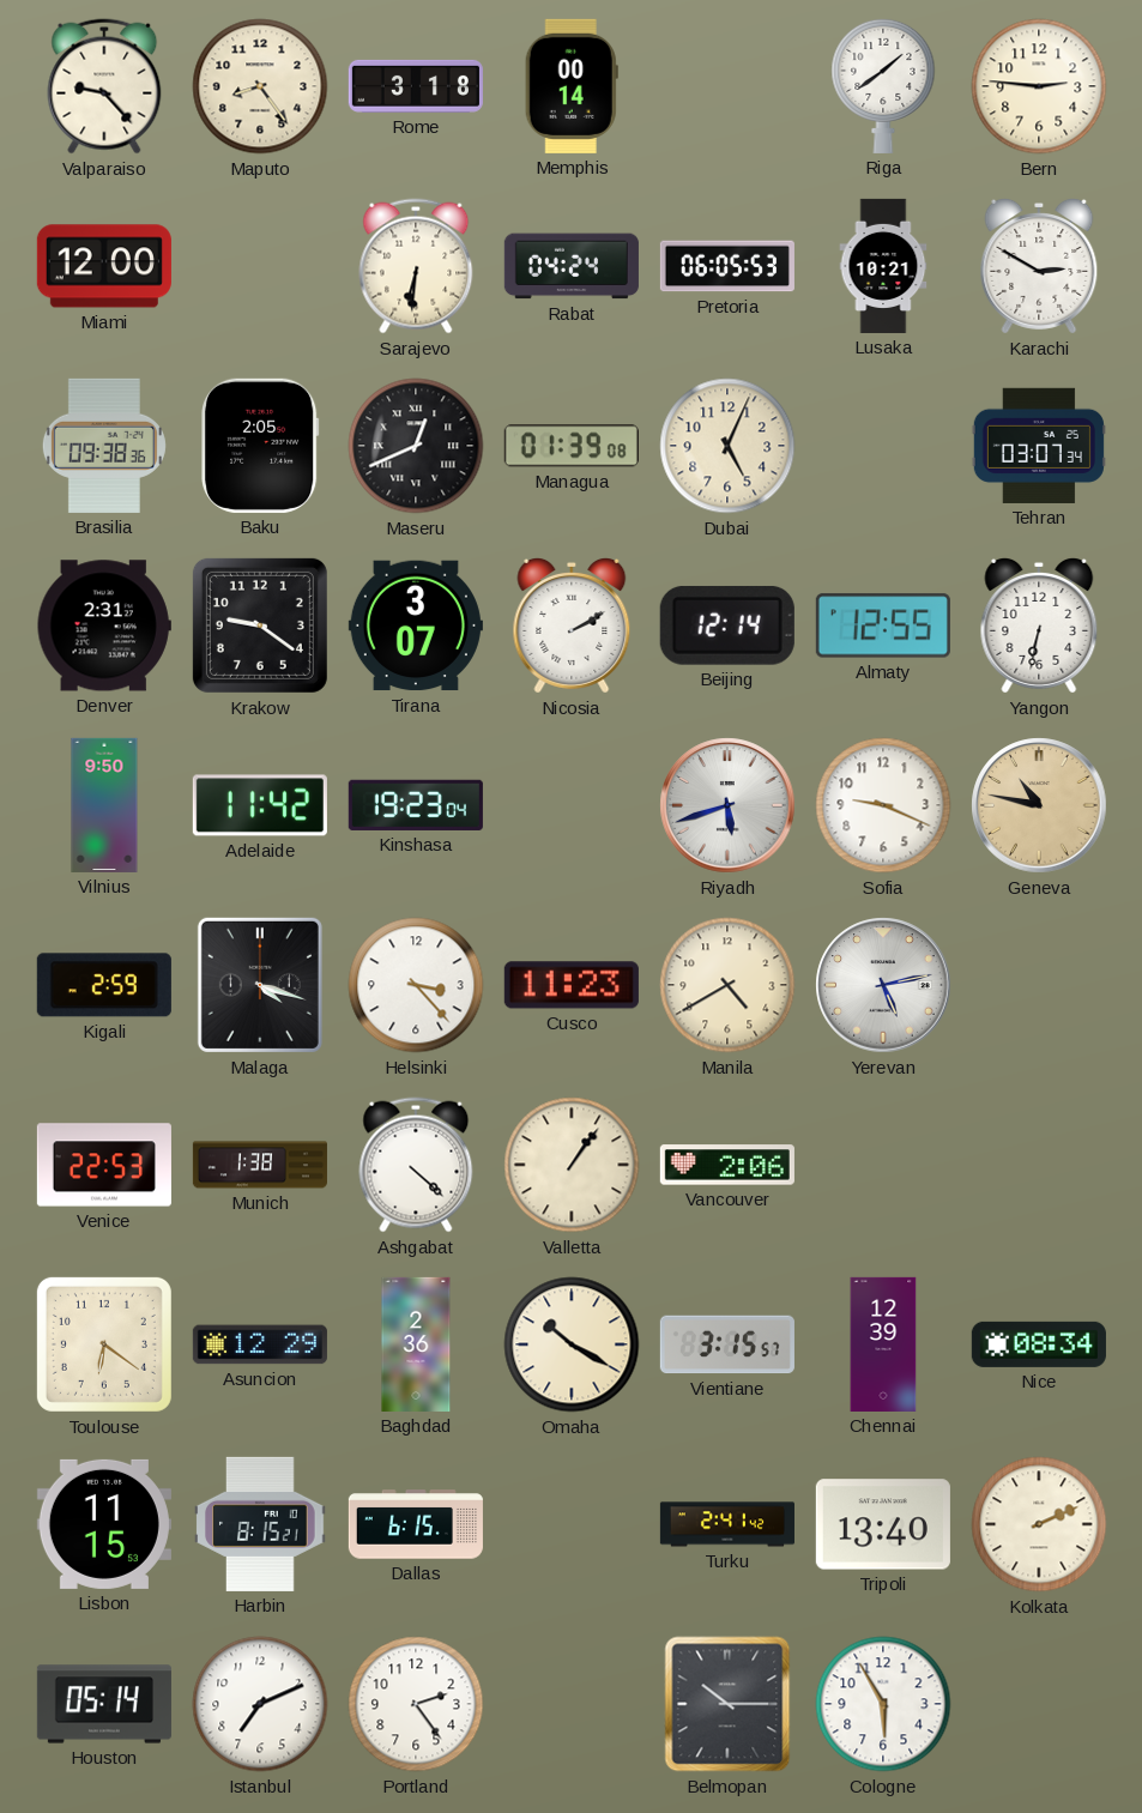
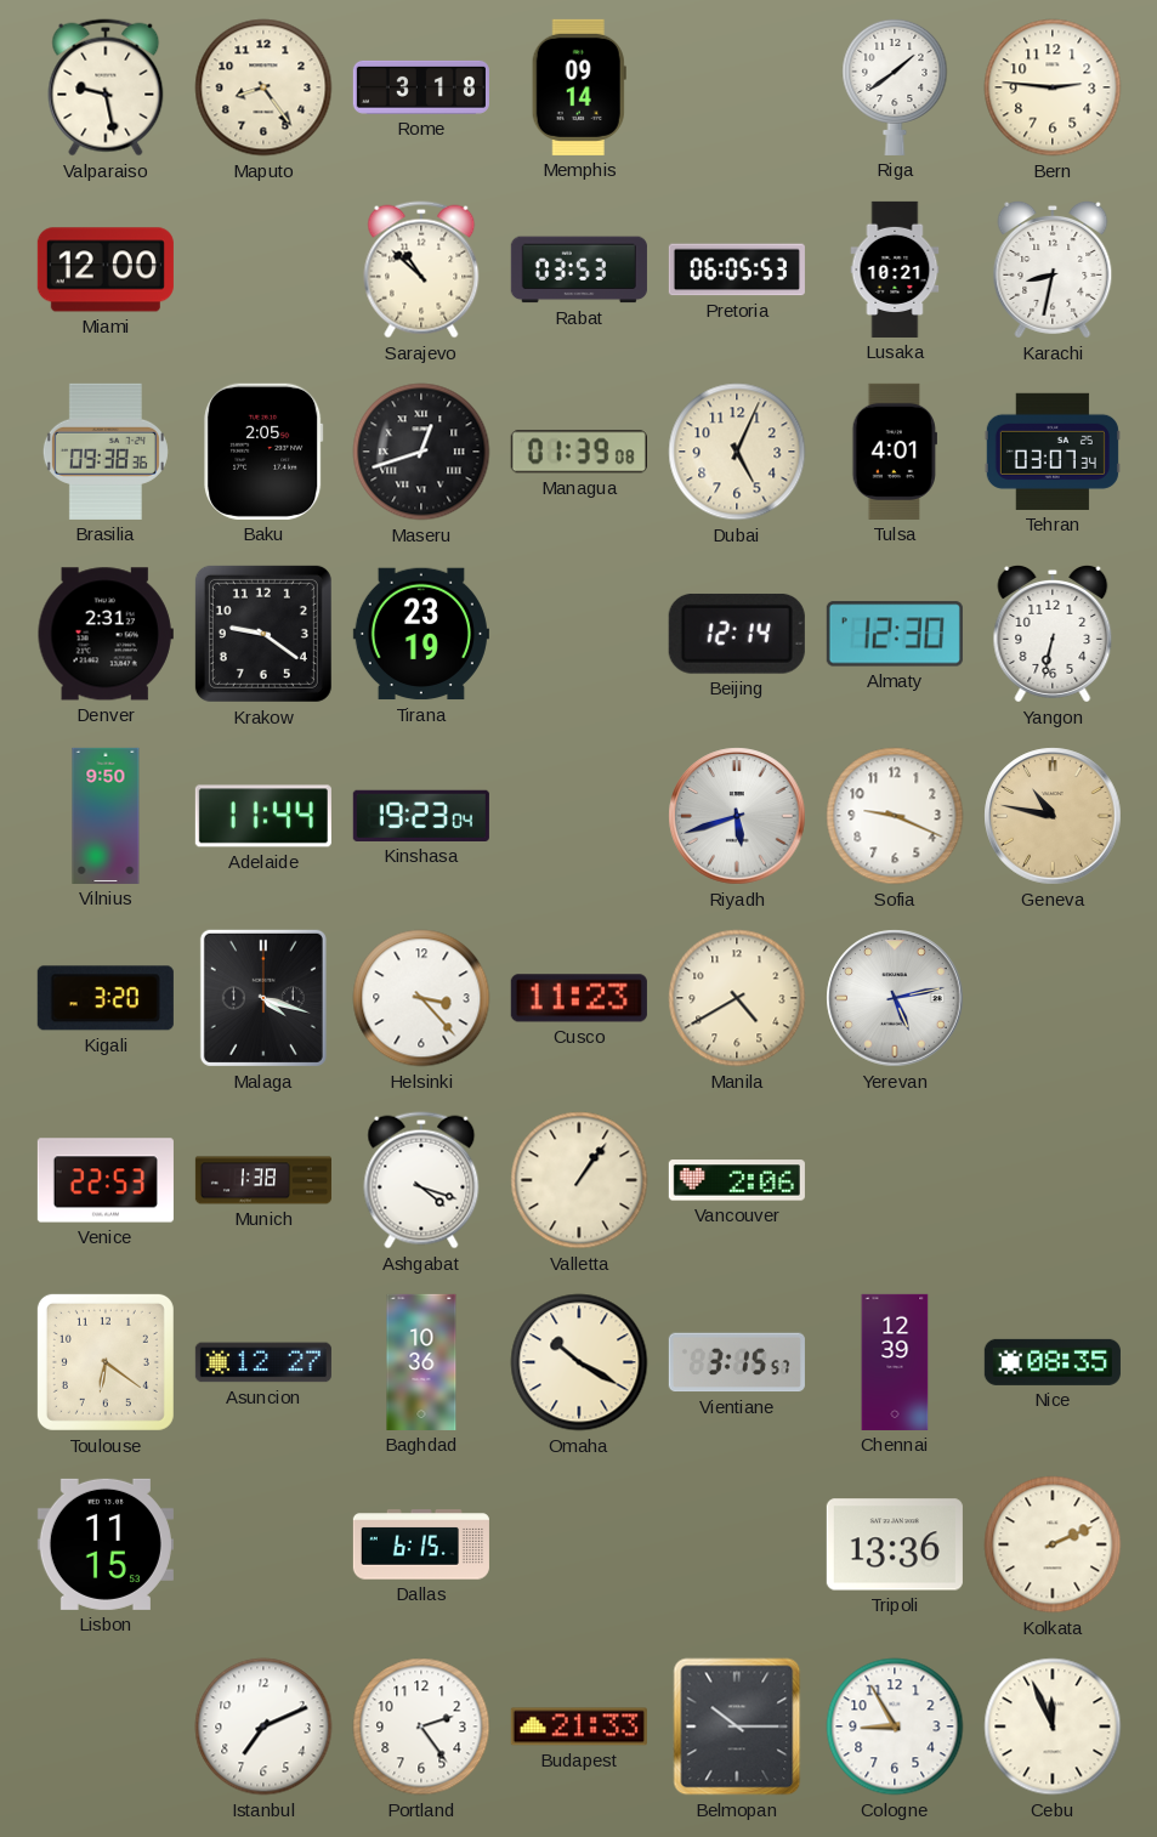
Valparaiso: 9:23 -> 9:28
Memphis: 00:14 -> 09:14
Sarajevo: 6:31 -> 10:52
Rabat: 04:24 -> 03:53
Karachi: 2:50 -> 8:32
Maseru: 12:41 -> 12:42
Tulsa: none -> 4:01
Tirana: 3:07 -> 23:19
Nicosia: 2:10 -> none
Almaty: 12:55 -> 12:30
Adelaide: 11:42 -> 11:44
Kigali: 2:59 -> 3:20
Ashgabat: 4:22 -> 4:18
Asuncion: 12:29 -> 12:27
Baghdad: 2:36 -> 10:36
Nice: 08:34 -> 08:35
Harbin: 8:15 -> none
Turku: 2:41 -> none
Tripoli: 13:40 -> 13:36
Houston: 05:14 -> none
Budapest: none -> 21:33
Cologne: 5:55 -> 8:55
Cebu: none -> 11:56
